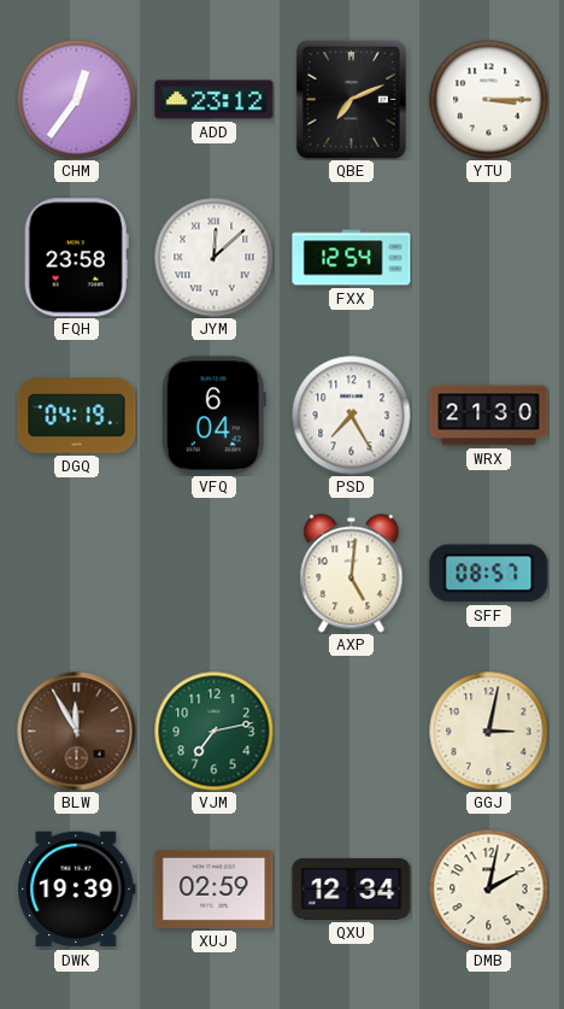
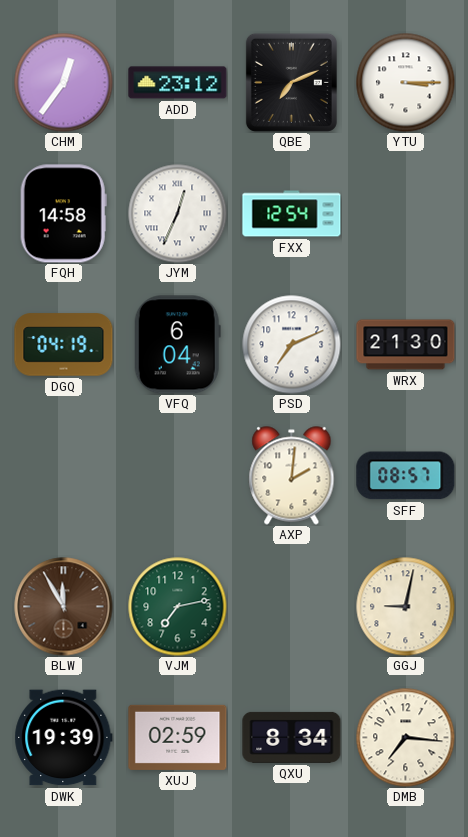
FQH: 23:58 -> 14:58
JYM: 12:08 -> 12:34
PSD: 7:25 -> 7:11
AXP: 5:01 -> 2:01
GGJ: 3:02 -> 9:02
QXU: 12:34 -> 8:34
DMB: 2:02 -> 7:16
